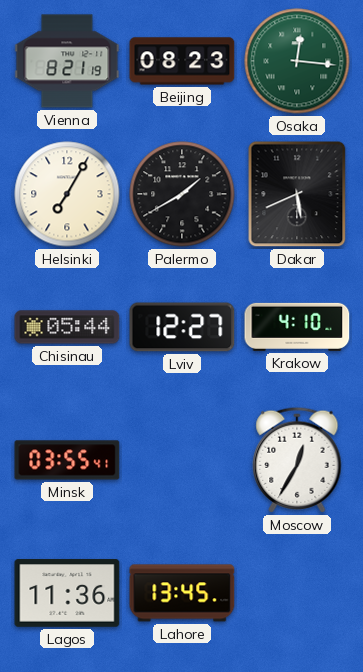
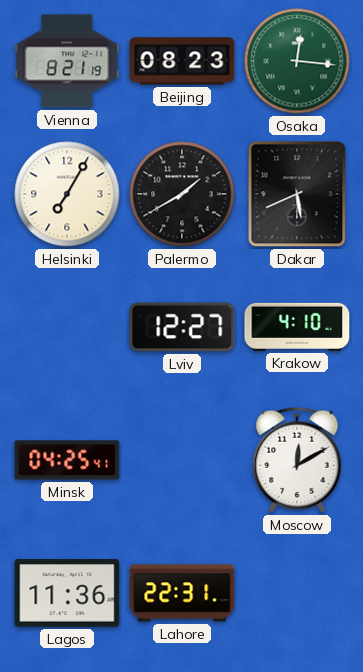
Chisinau: 05:44 -> none
Minsk: 03:55 -> 04:25
Moscow: 12:35 -> 12:10
Lahore: 13:45 -> 22:31
